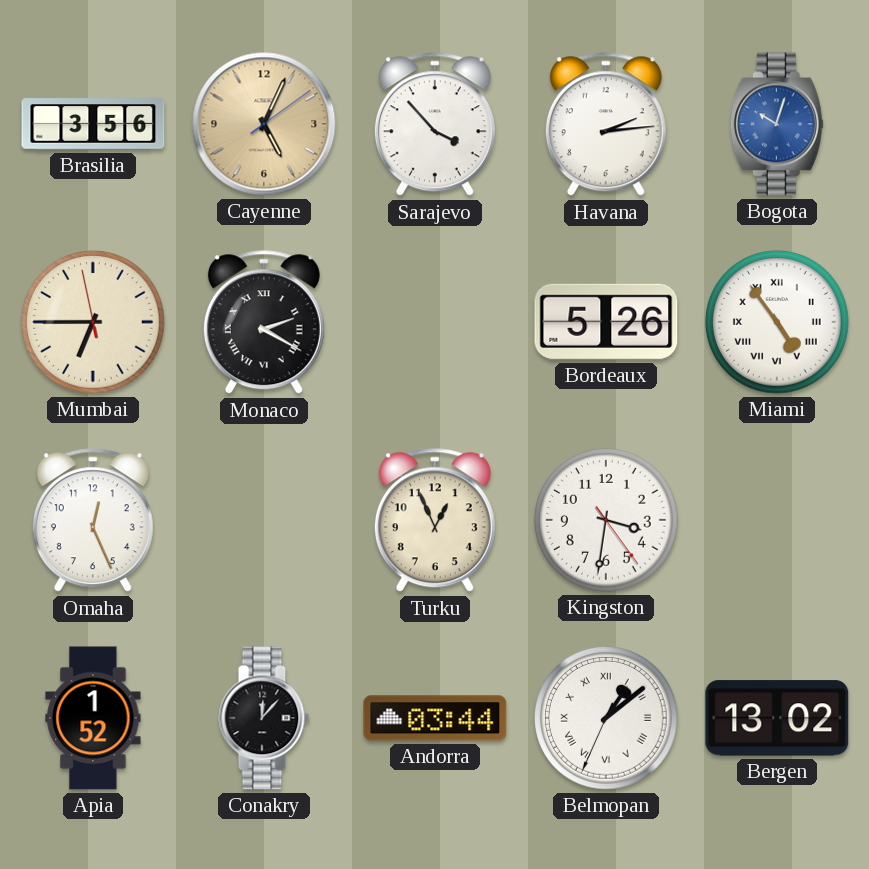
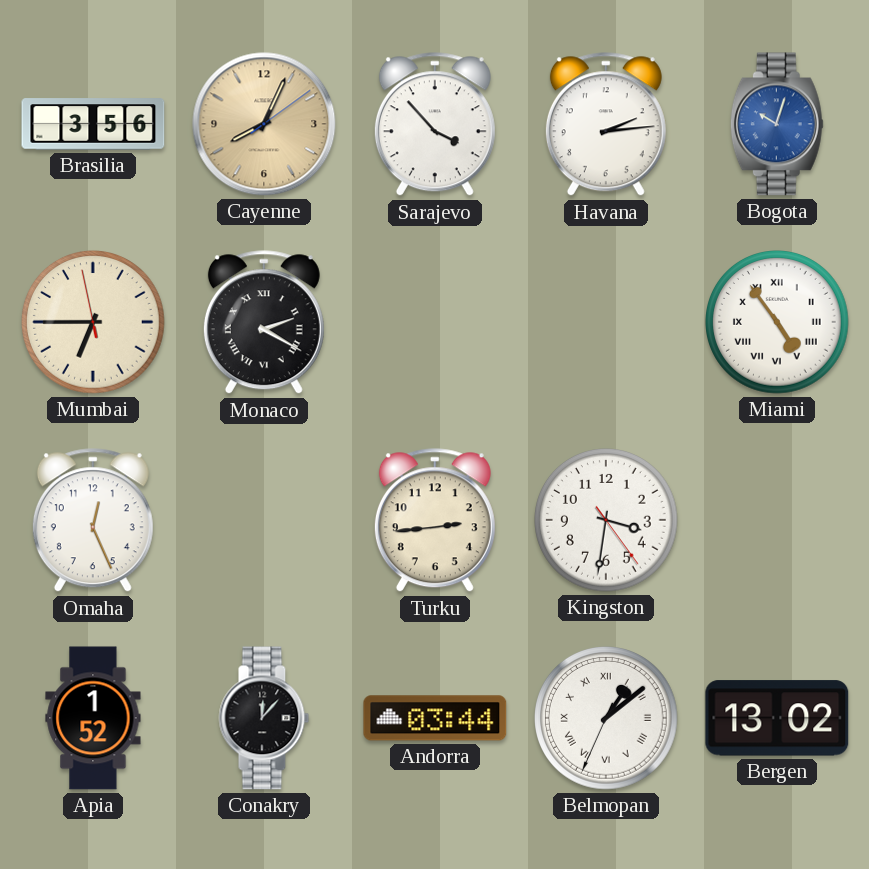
Cayenne: 5:04 -> 8:04
Bordeaux: 5:26 -> none
Turku: 12:56 -> 2:44
